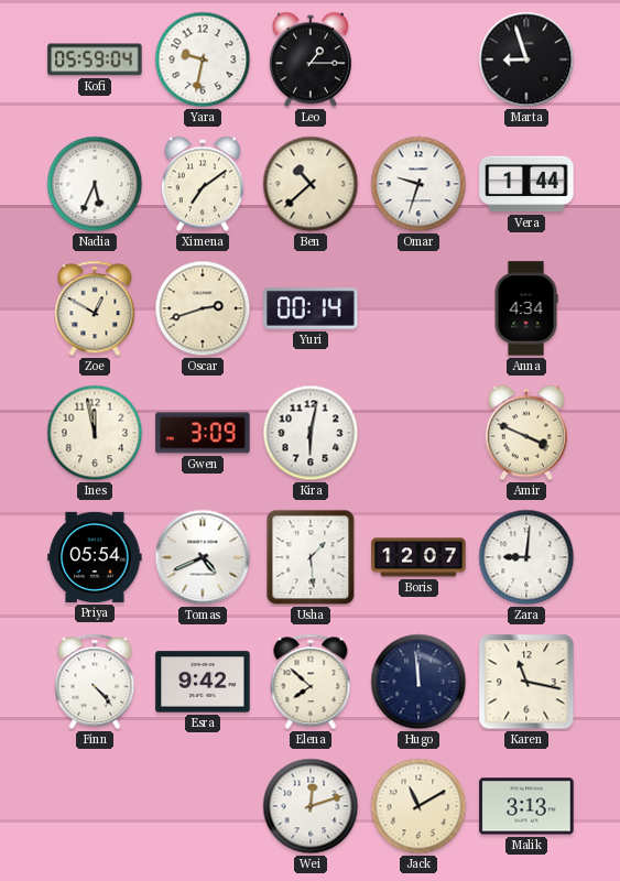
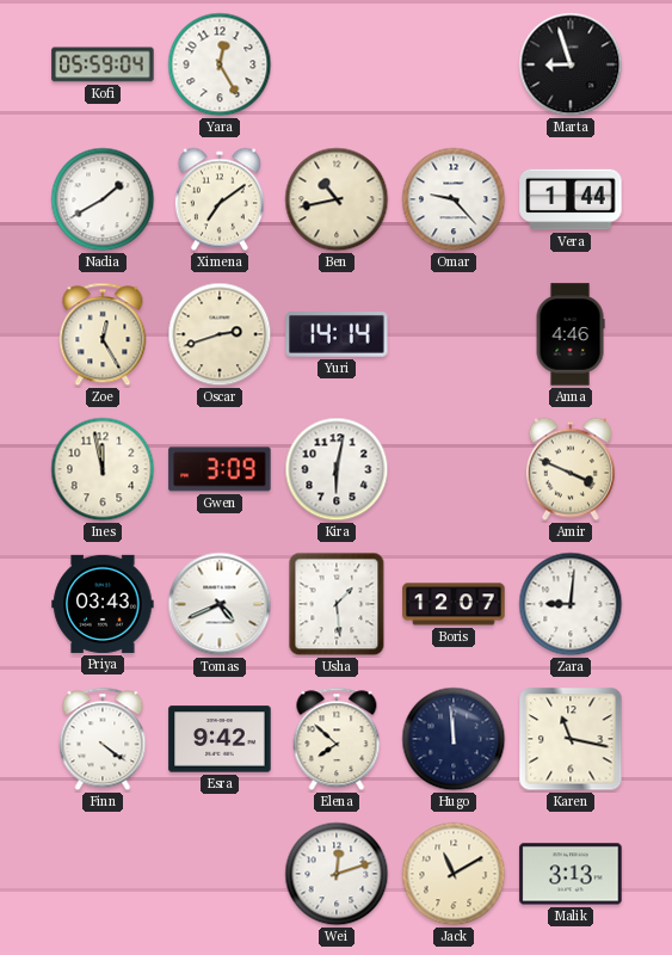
Yara: 9:32 -> 12:25
Leo: 1:15 -> none
Nadia: 5:34 -> 1:40
Ben: 10:38 -> 10:43
Omar: 9:33 -> 9:23
Zoe: 12:50 -> 12:25
Yuri: 00:14 -> 14:14
Anna: 4:34 -> 4:46
Priya: 05:54 -> 03:43
Finn: 4:23 -> 4:21
